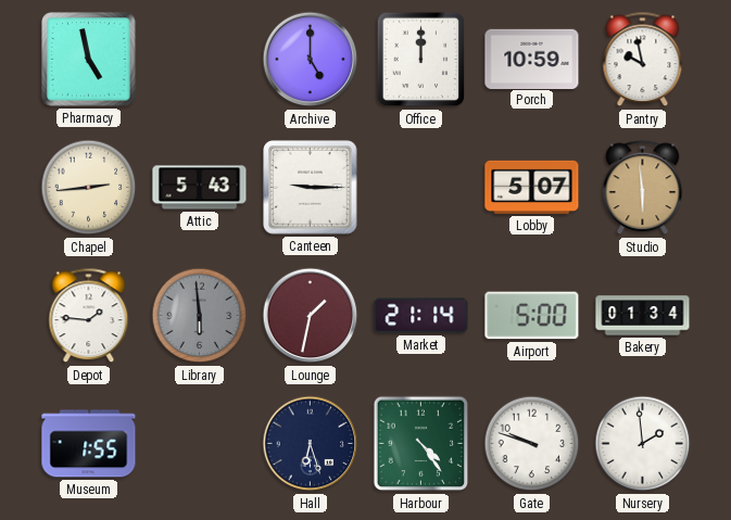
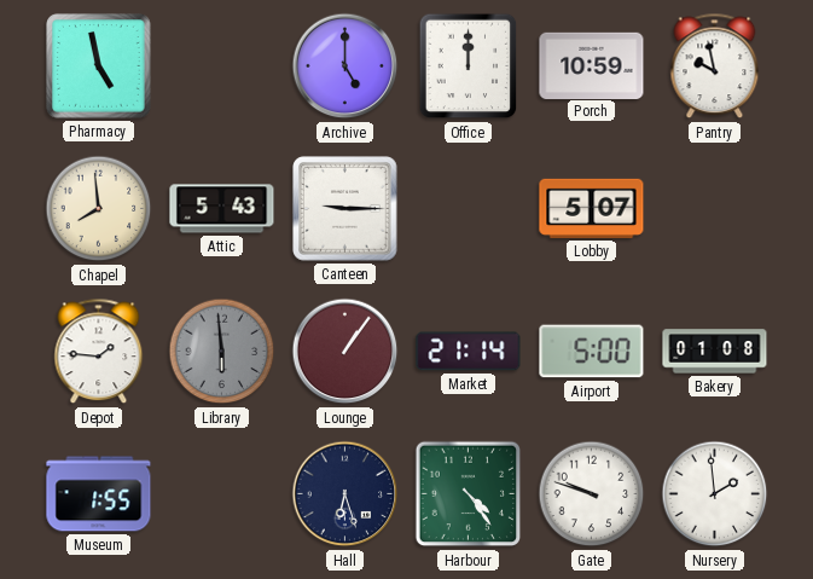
Chapel: 2:44 -> 7:59
Studio: 5:59 -> none
Lounge: 1:32 -> 1:06
Bakery: 01:34 -> 01:08
